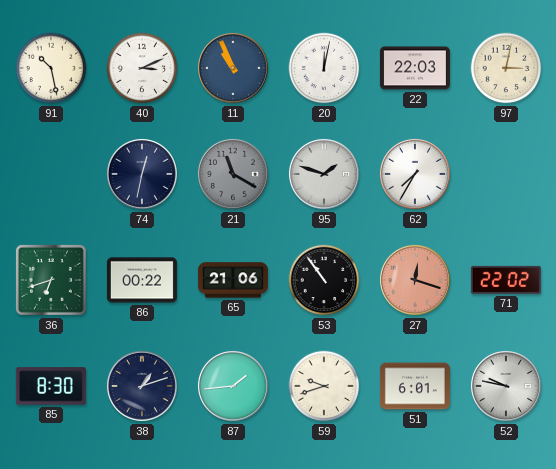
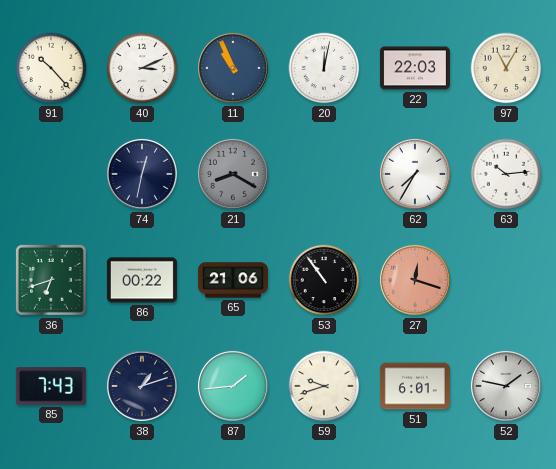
91: 10:28 -> 10:23
97: 3:02 -> 11:05
21: 11:20 -> 8:20
95: 1:48 -> none
63: none -> 10:14
71: 22:02 -> none
85: 8:30 -> 7:43
52: 9:47 -> 1:47
